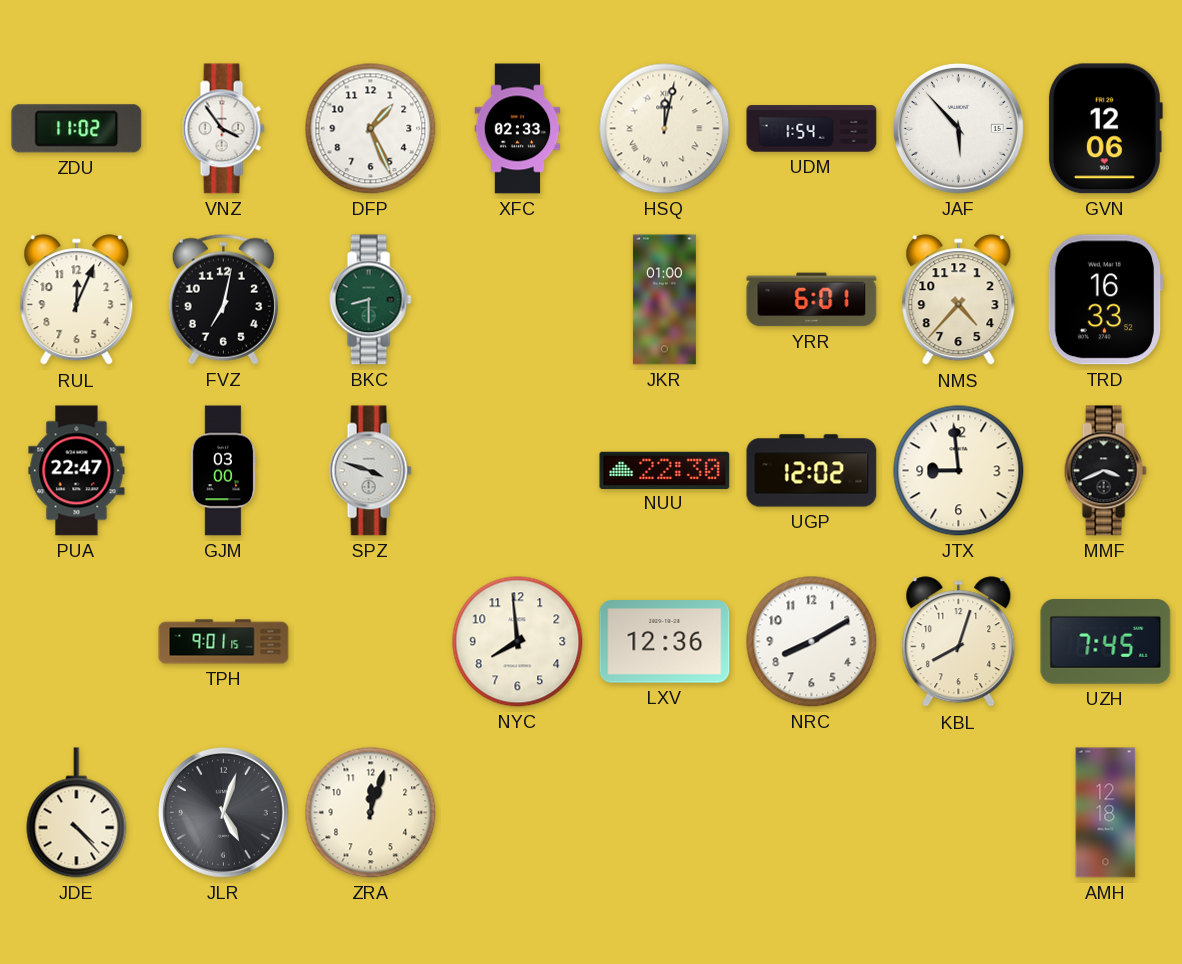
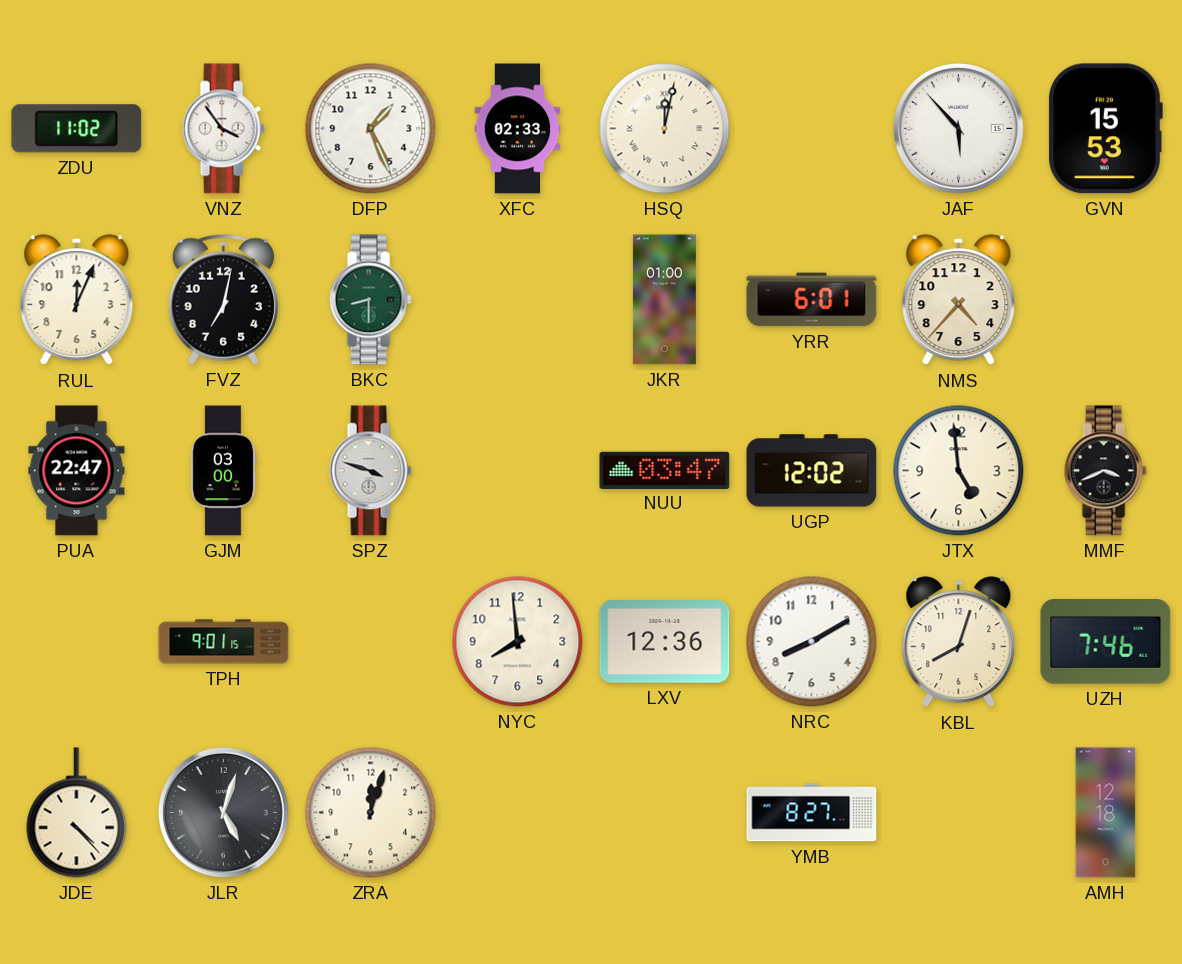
UDM: 1:54 -> none
GVN: 12:06 -> 15:53
TRD: 16:33 -> none
NUU: 22:30 -> 03:47
JTX: 8:59 -> 4:59
UZH: 7:45 -> 7:46
YMB: none -> 8:27
